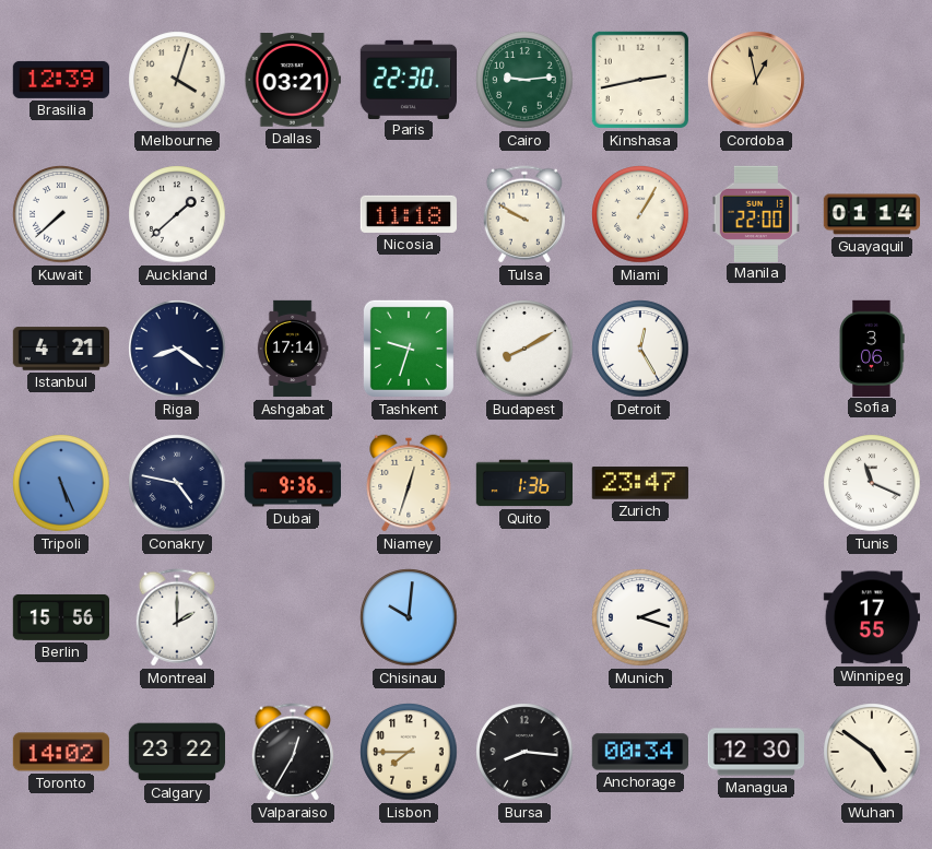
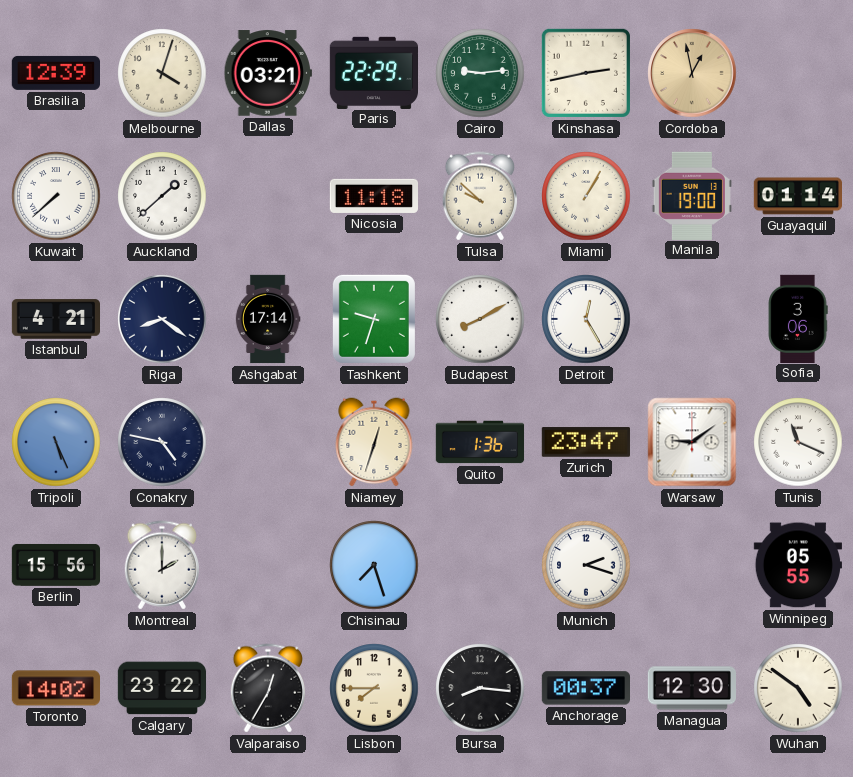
Paris: 22:30 -> 22:29
Tulsa: 9:50 -> 9:52
Manila: 22:00 -> 19:00
Dubai: 9:36 -> none
Warsaw: none -> 9:09
Chisinau: 10:01 -> 7:27
Winnipeg: 17:55 -> 05:55
Anchorage: 00:34 -> 00:37
